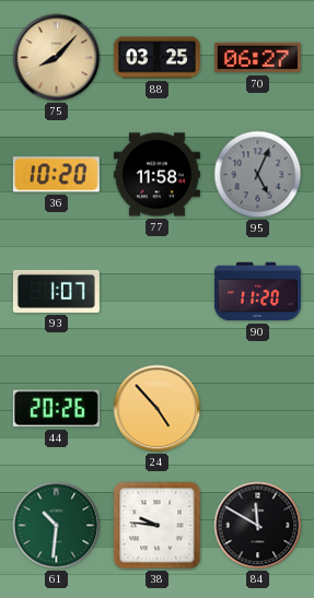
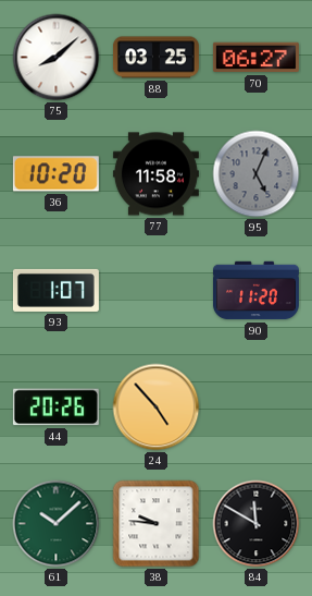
75: 8:07 -> 8:08
75 dial: champagne -> white
61: 10:31 -> 10:08
